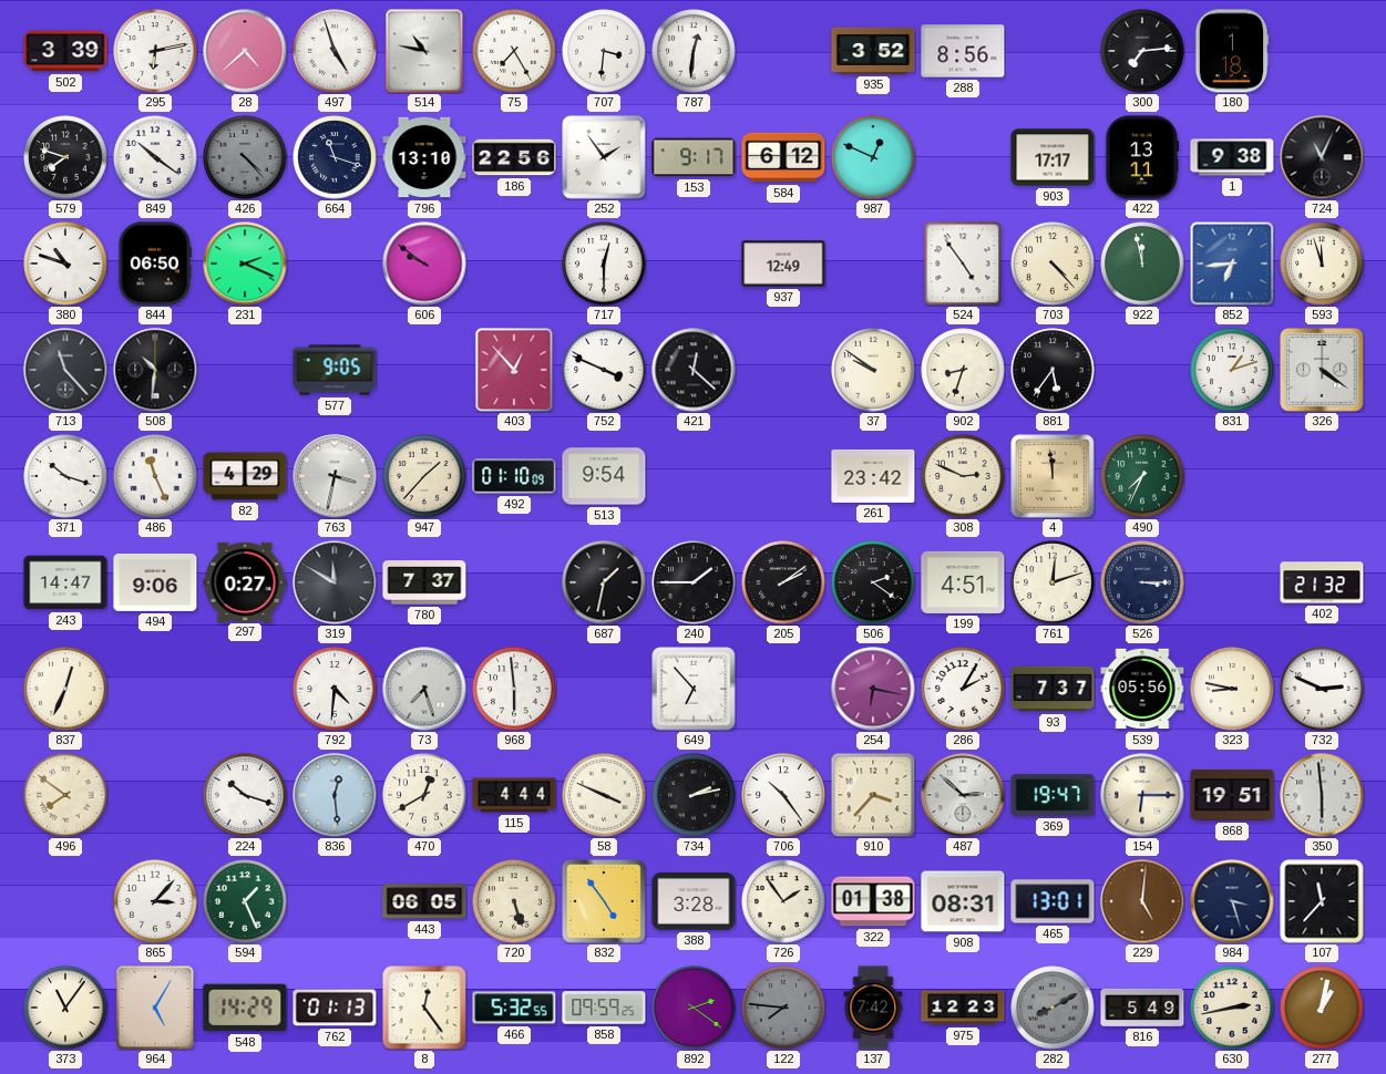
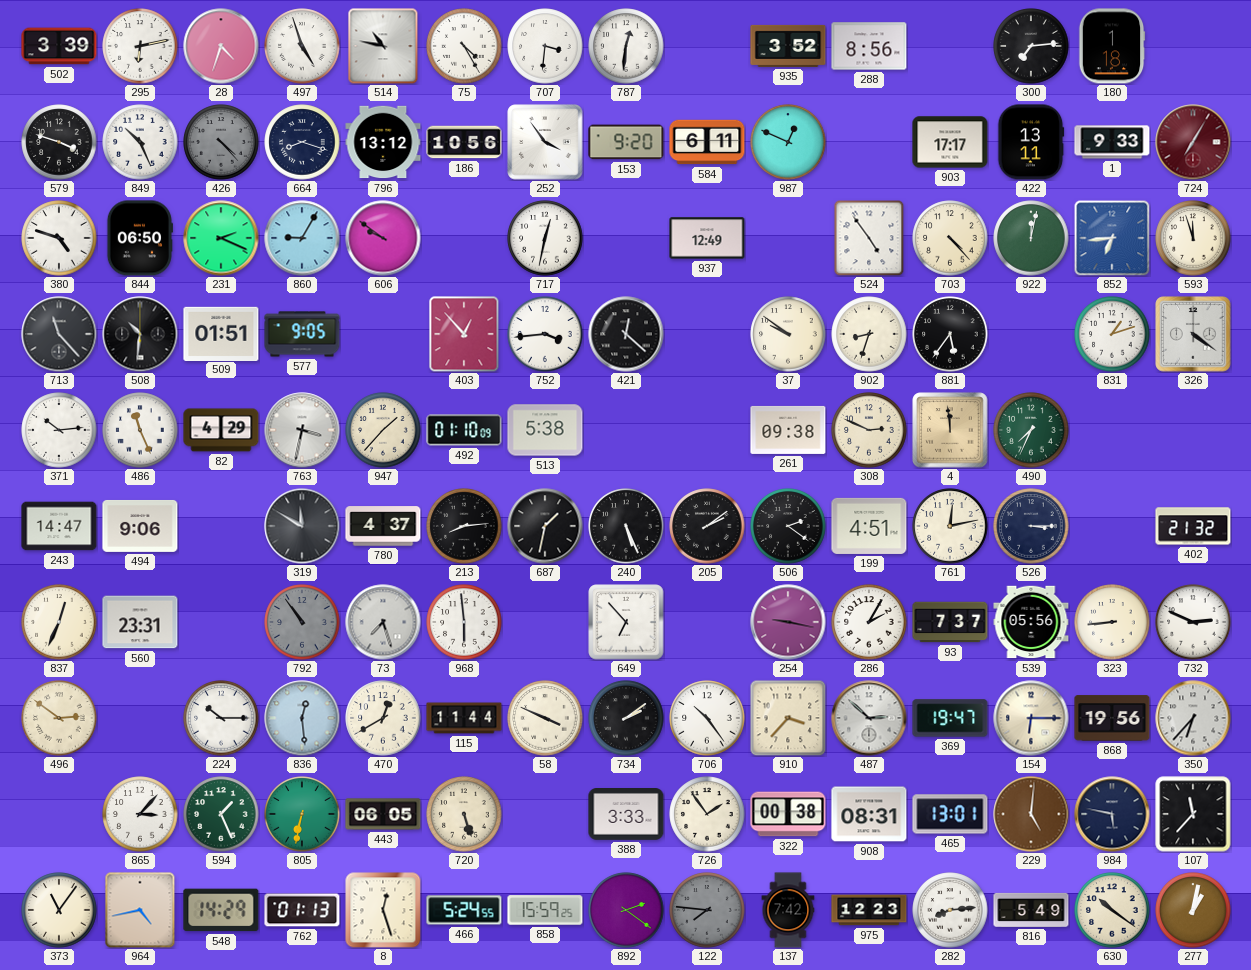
28: 4:38 -> 4:33
75: 7:25 -> 4:25
579: 7:48 -> 3:48
849: 10:21 -> 10:26
664: 11:18 -> 8:18
796: 13:10 -> 13:12
186: 22:56 -> 10:56
252: 1:54 -> 3:54
153: 9:17 -> 9:20
584: 6:12 -> 6:11
1: 9:38 -> 9:33
724: 11:04 -> 7:05
724 dial: black -> burgundy
380: 10:48 -> 4:48
860: none -> 9:05
717: 12:30 -> 12:32
922: 11:58 -> 12:02
509: none -> 01:51
752: 3:49 -> 3:44
371: 10:18 -> 10:14
513: 9:54 -> 5:38
261: 23:42 -> 09:38
297: 0:27 -> none
780: 7:37 -> 4:37
213: none -> 8:14
240: 1:45 -> 5:26
761: 12:12 -> 12:13
560: none -> 23:31
792: 4:31 -> 10:54
792 dial: white -> grey
254: 6:17 -> 9:17
323: 8:47 -> 8:44
496: 7:51 -> 2:51
224: 10:18 -> 10:15
115: 4:44 -> 11:44
734: 2:13 -> 2:09
868: 19:51 -> 19:56
350: 5:59 -> 6:37
805: none -> 6:32
832: 4:54 -> none
388: 3:28 -> 3:33
322: 01:38 -> 00:38
984: 3:27 -> 5:47
964: 5:05 -> 4:43
8: 12:24 -> 12:27
466: 5:32 -> 5:24
858: 09:59 -> 15:59
282: 8:10 -> 8:14
282 dial: grey -> white
630: 2:43 -> 10:21
